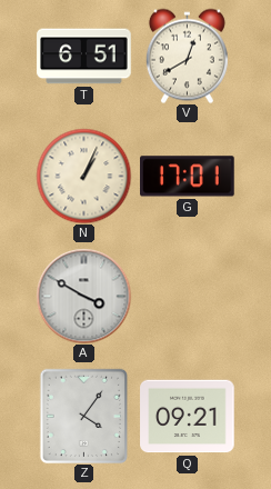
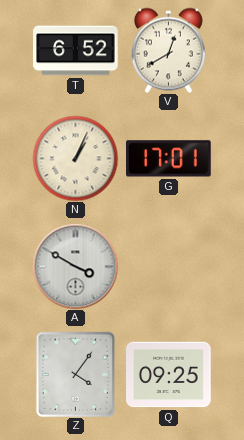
T: 6:51 -> 6:52
Q: 09:21 -> 09:25
